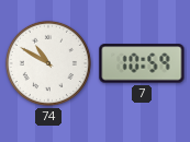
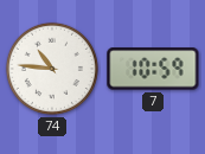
74: 10:50 -> 10:46
